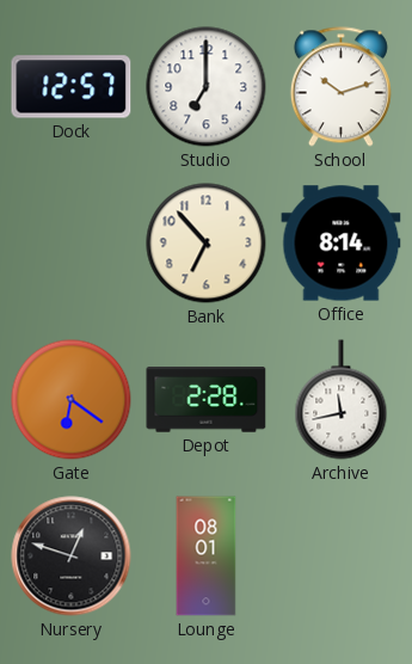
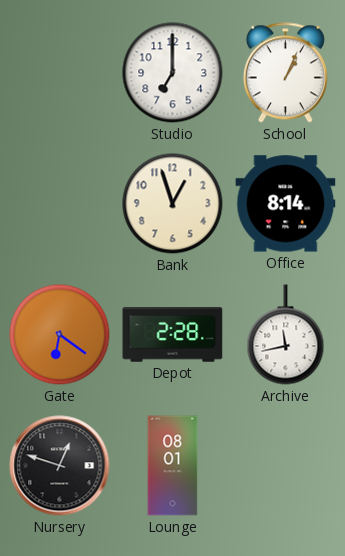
Dock: 12:57 -> none
School: 10:12 -> 1:04
Bank: 6:53 -> 12:57
